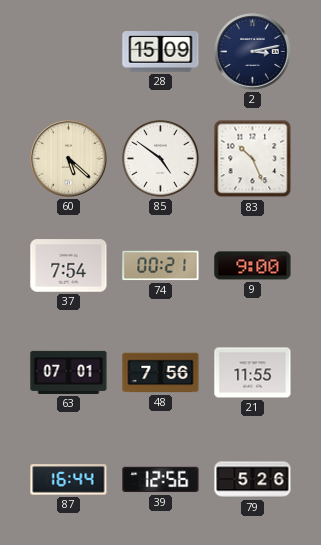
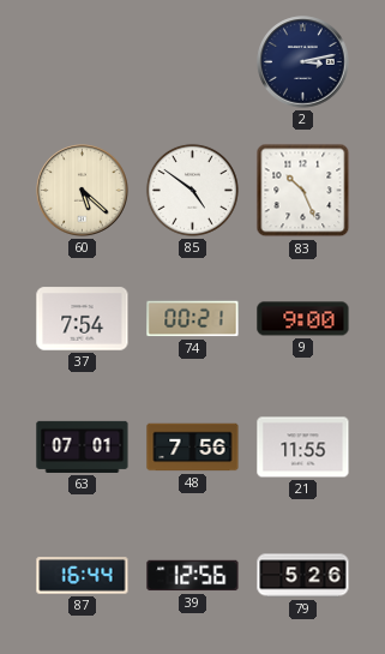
28: 15:09 -> none
